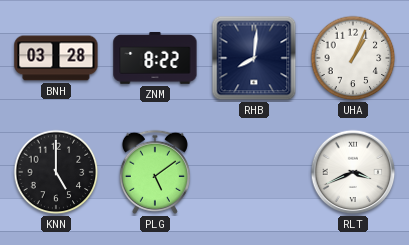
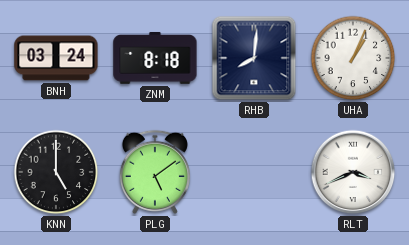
BNH: 03:28 -> 03:24
ZNM: 8:22 -> 8:18
